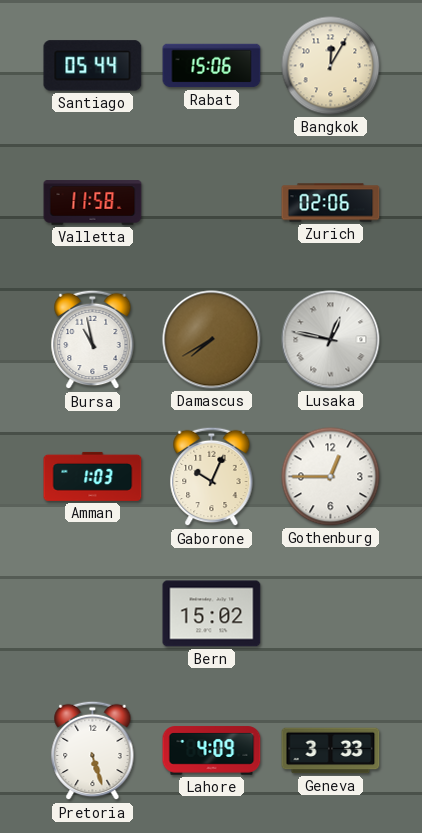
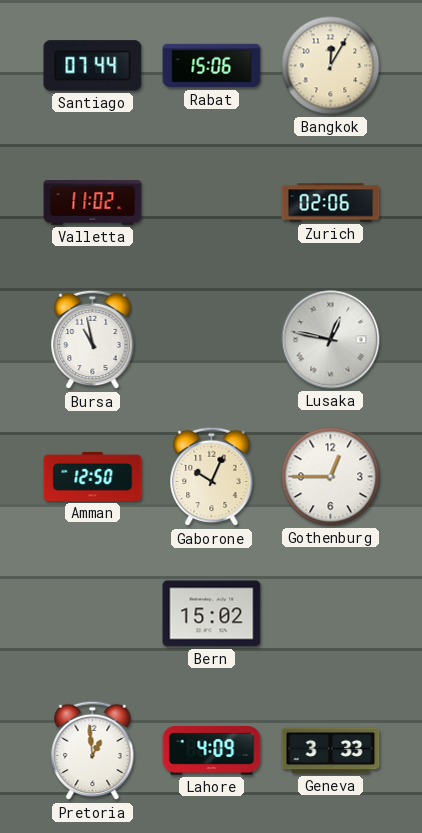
Santiago: 05:44 -> 07:44
Valletta: 11:58 -> 11:02
Damascus: 7:40 -> none
Amman: 1:03 -> 12:50
Pretoria: 5:27 -> 12:59
